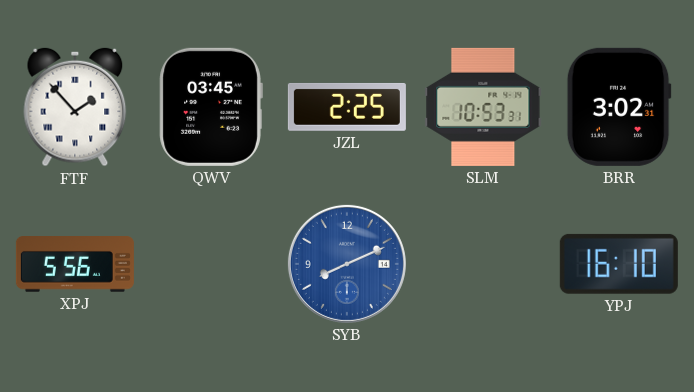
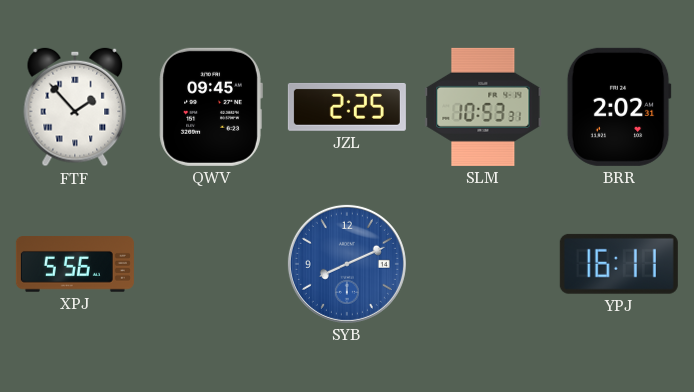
QWV: 03:45 -> 09:45
BRR: 3:02 -> 2:02
YPJ: 16:10 -> 16:11
